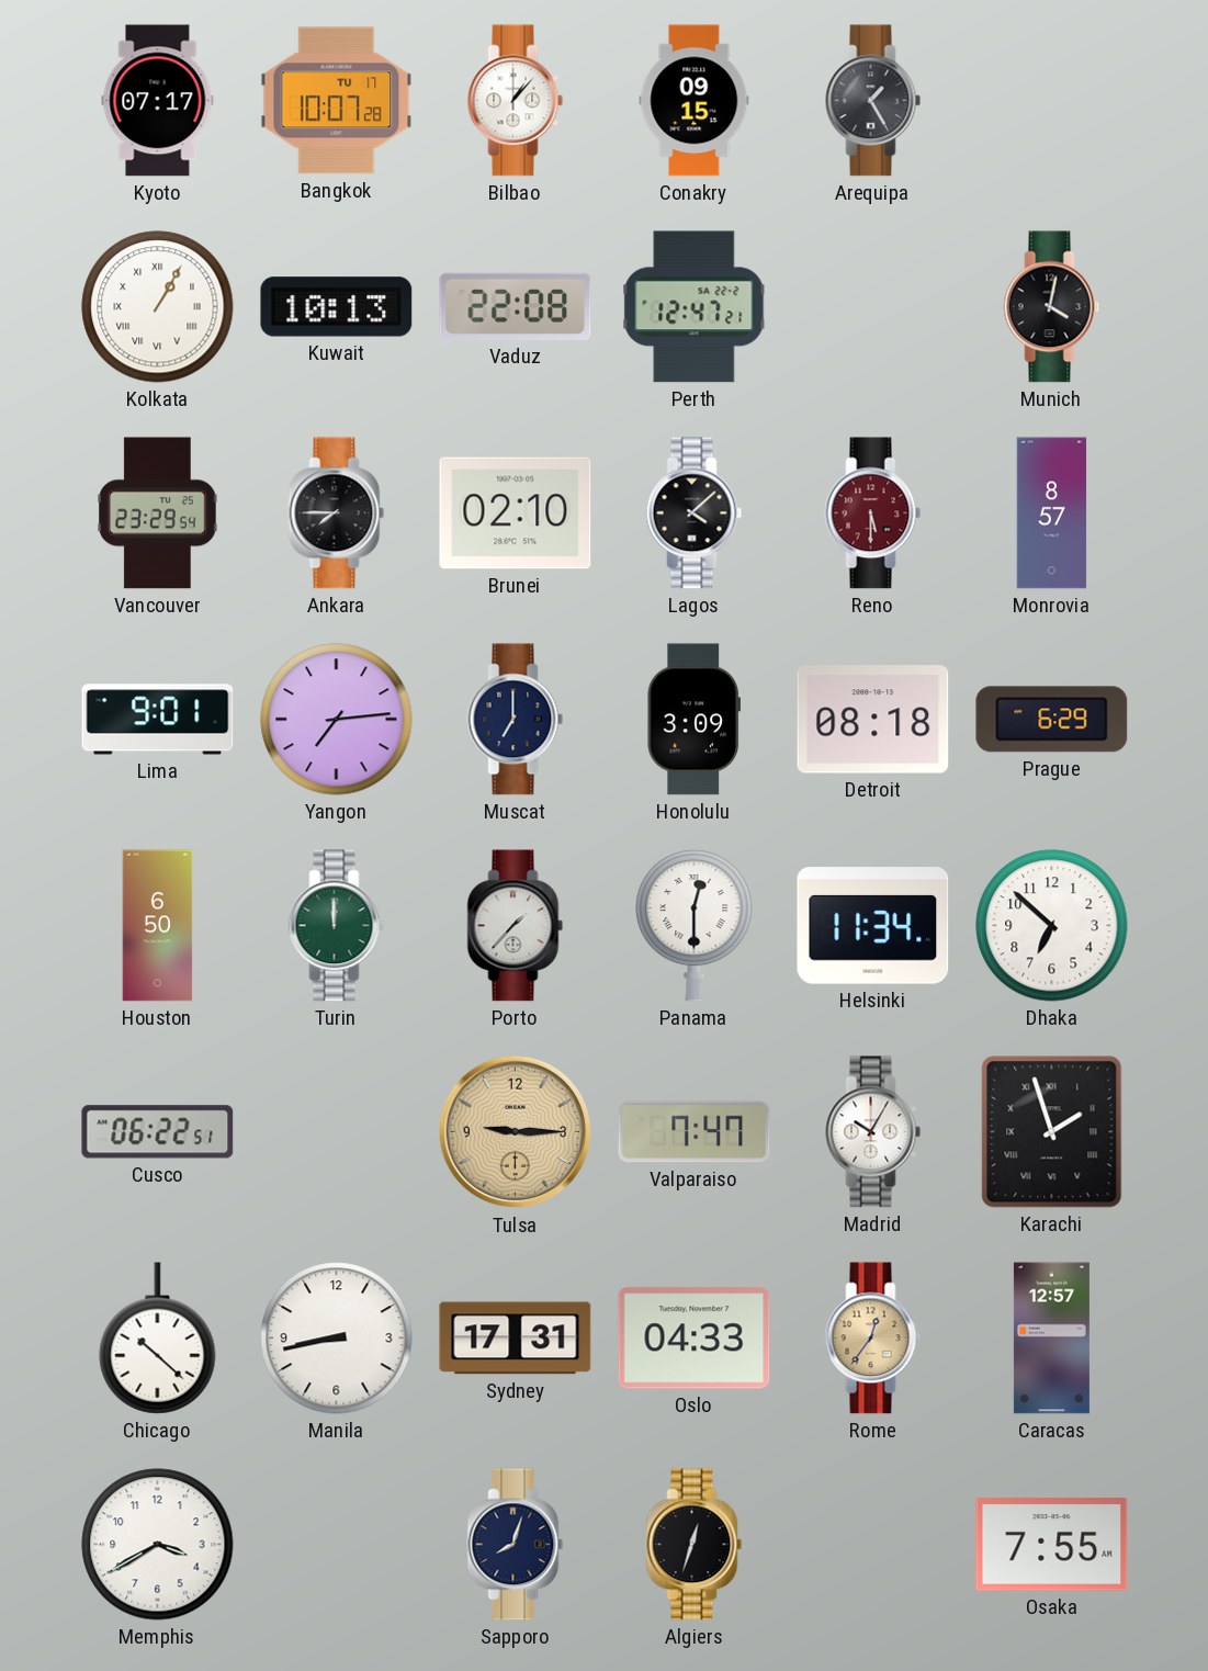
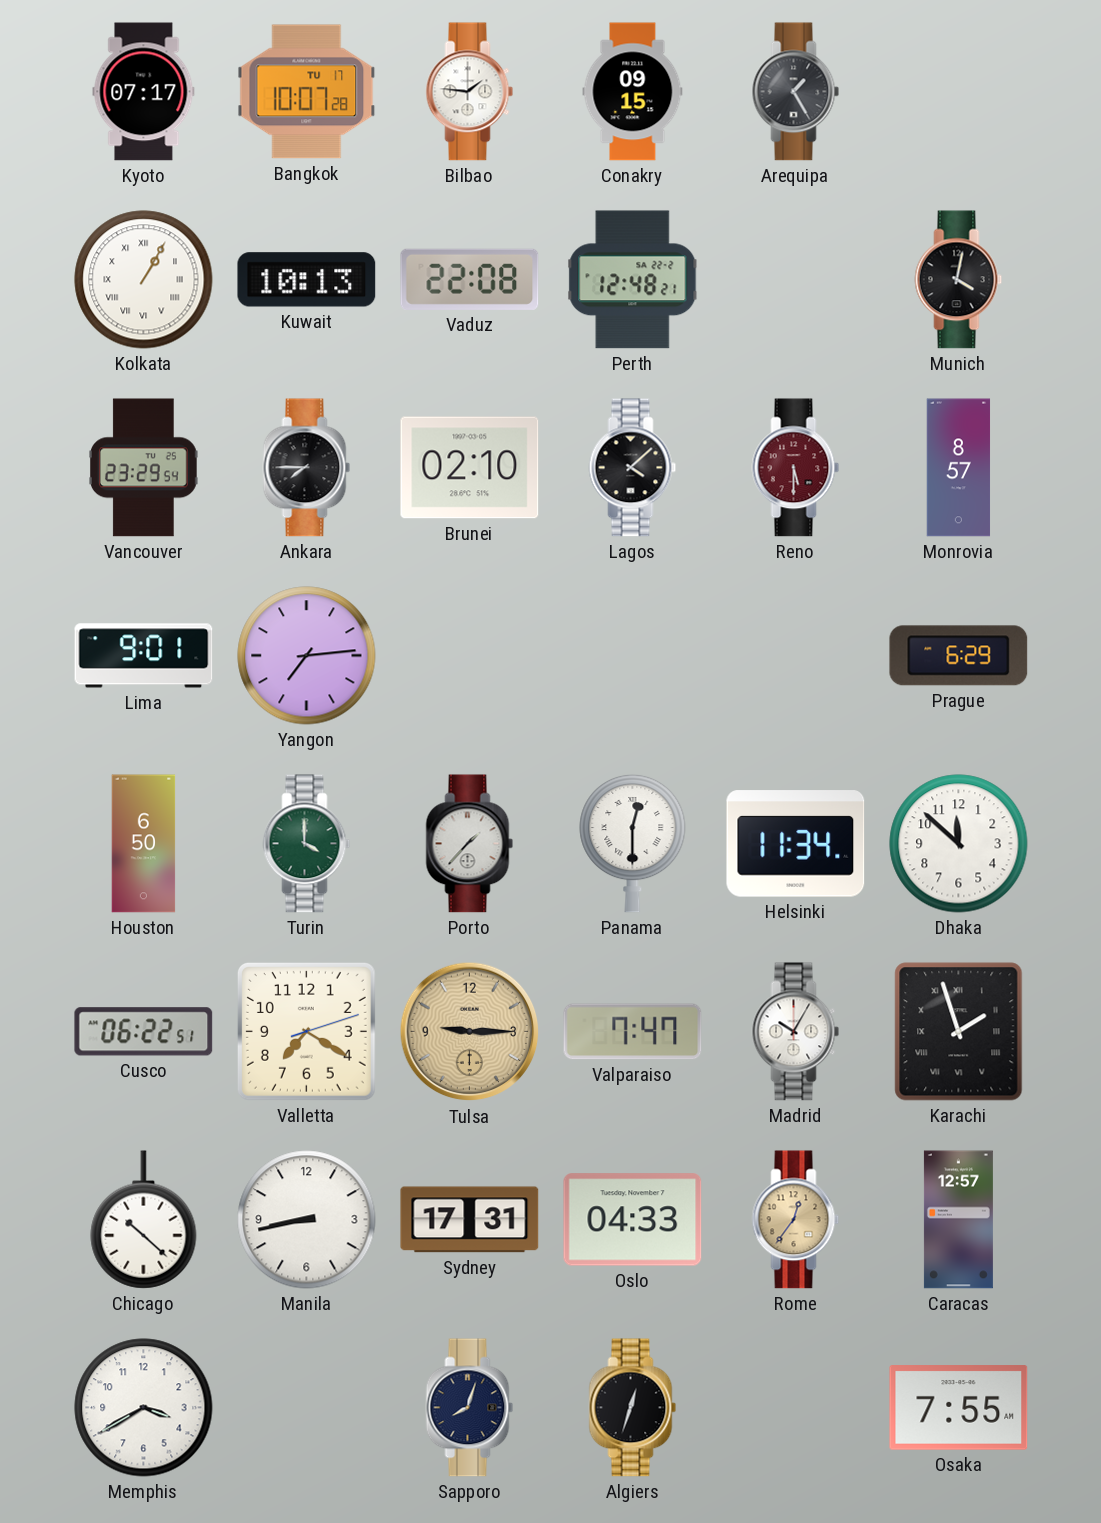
Bilbao: 1:07 -> 1:46
Perth: 12:47 -> 12:48
Muscat: 7:00 -> none
Honolulu: 3:09 -> none
Detroit: 08:18 -> none
Turin: 12:00 -> 4:00
Dhaka: 6:52 -> 11:52
Valletta: none -> 7:20
